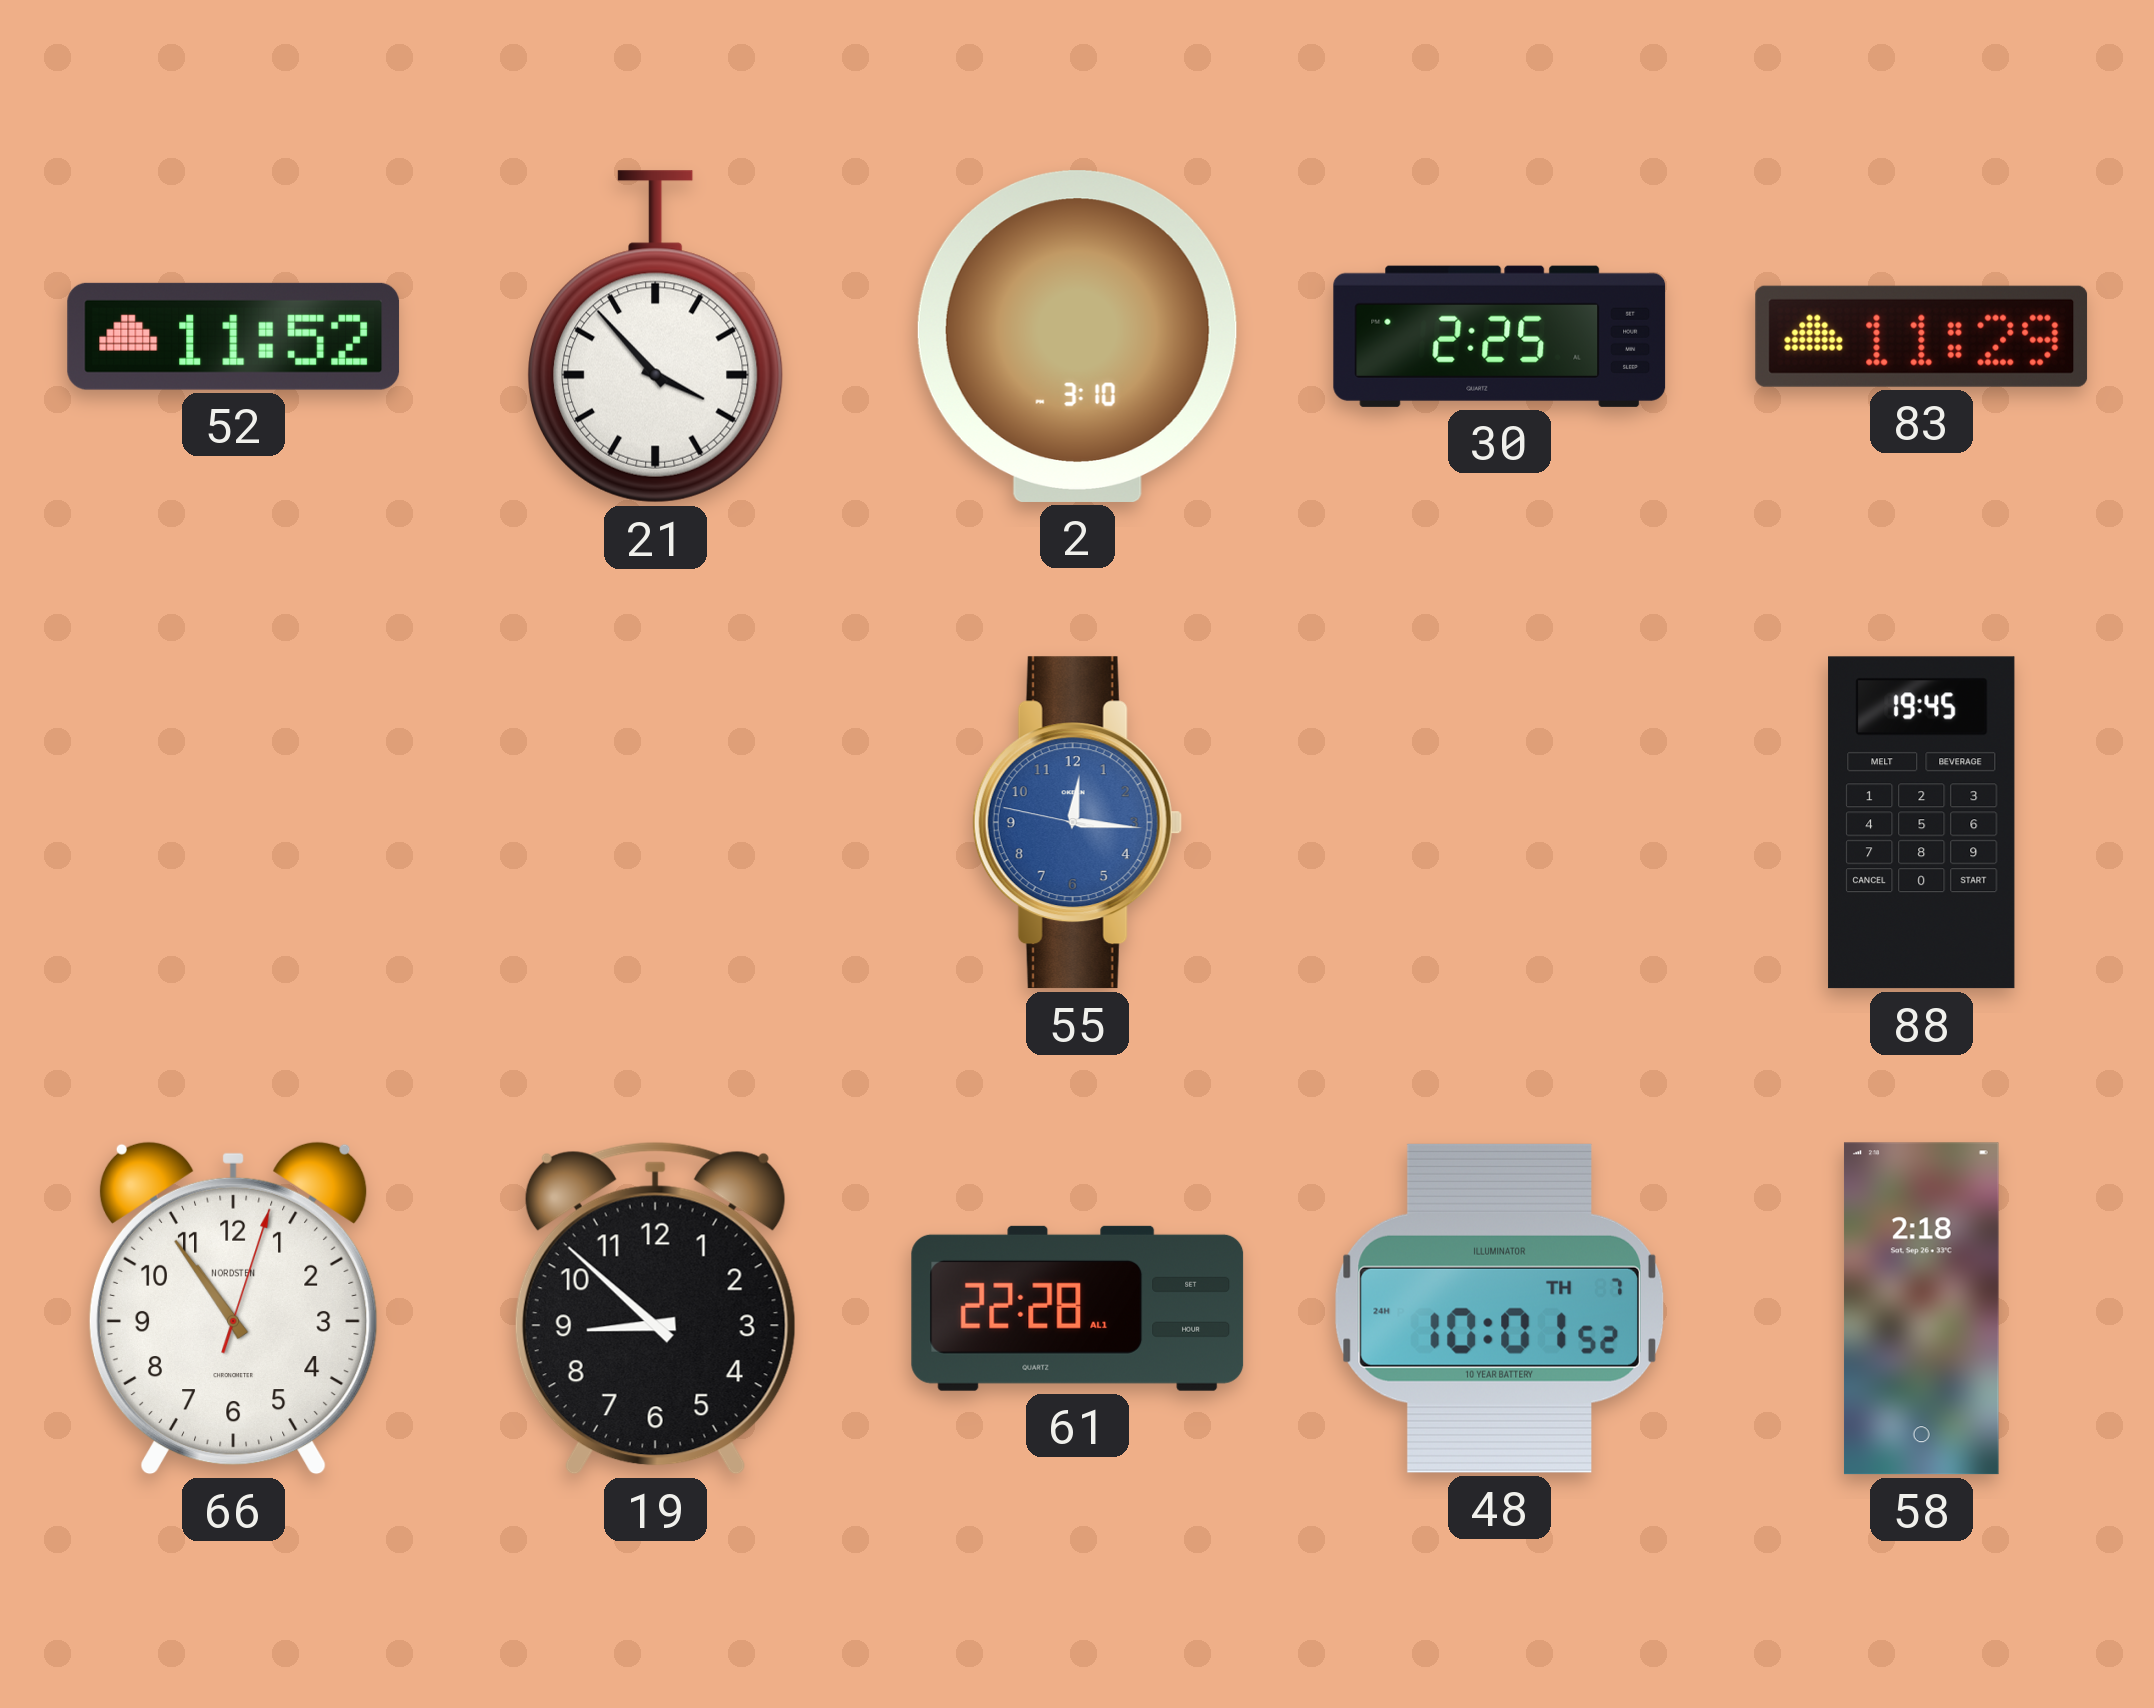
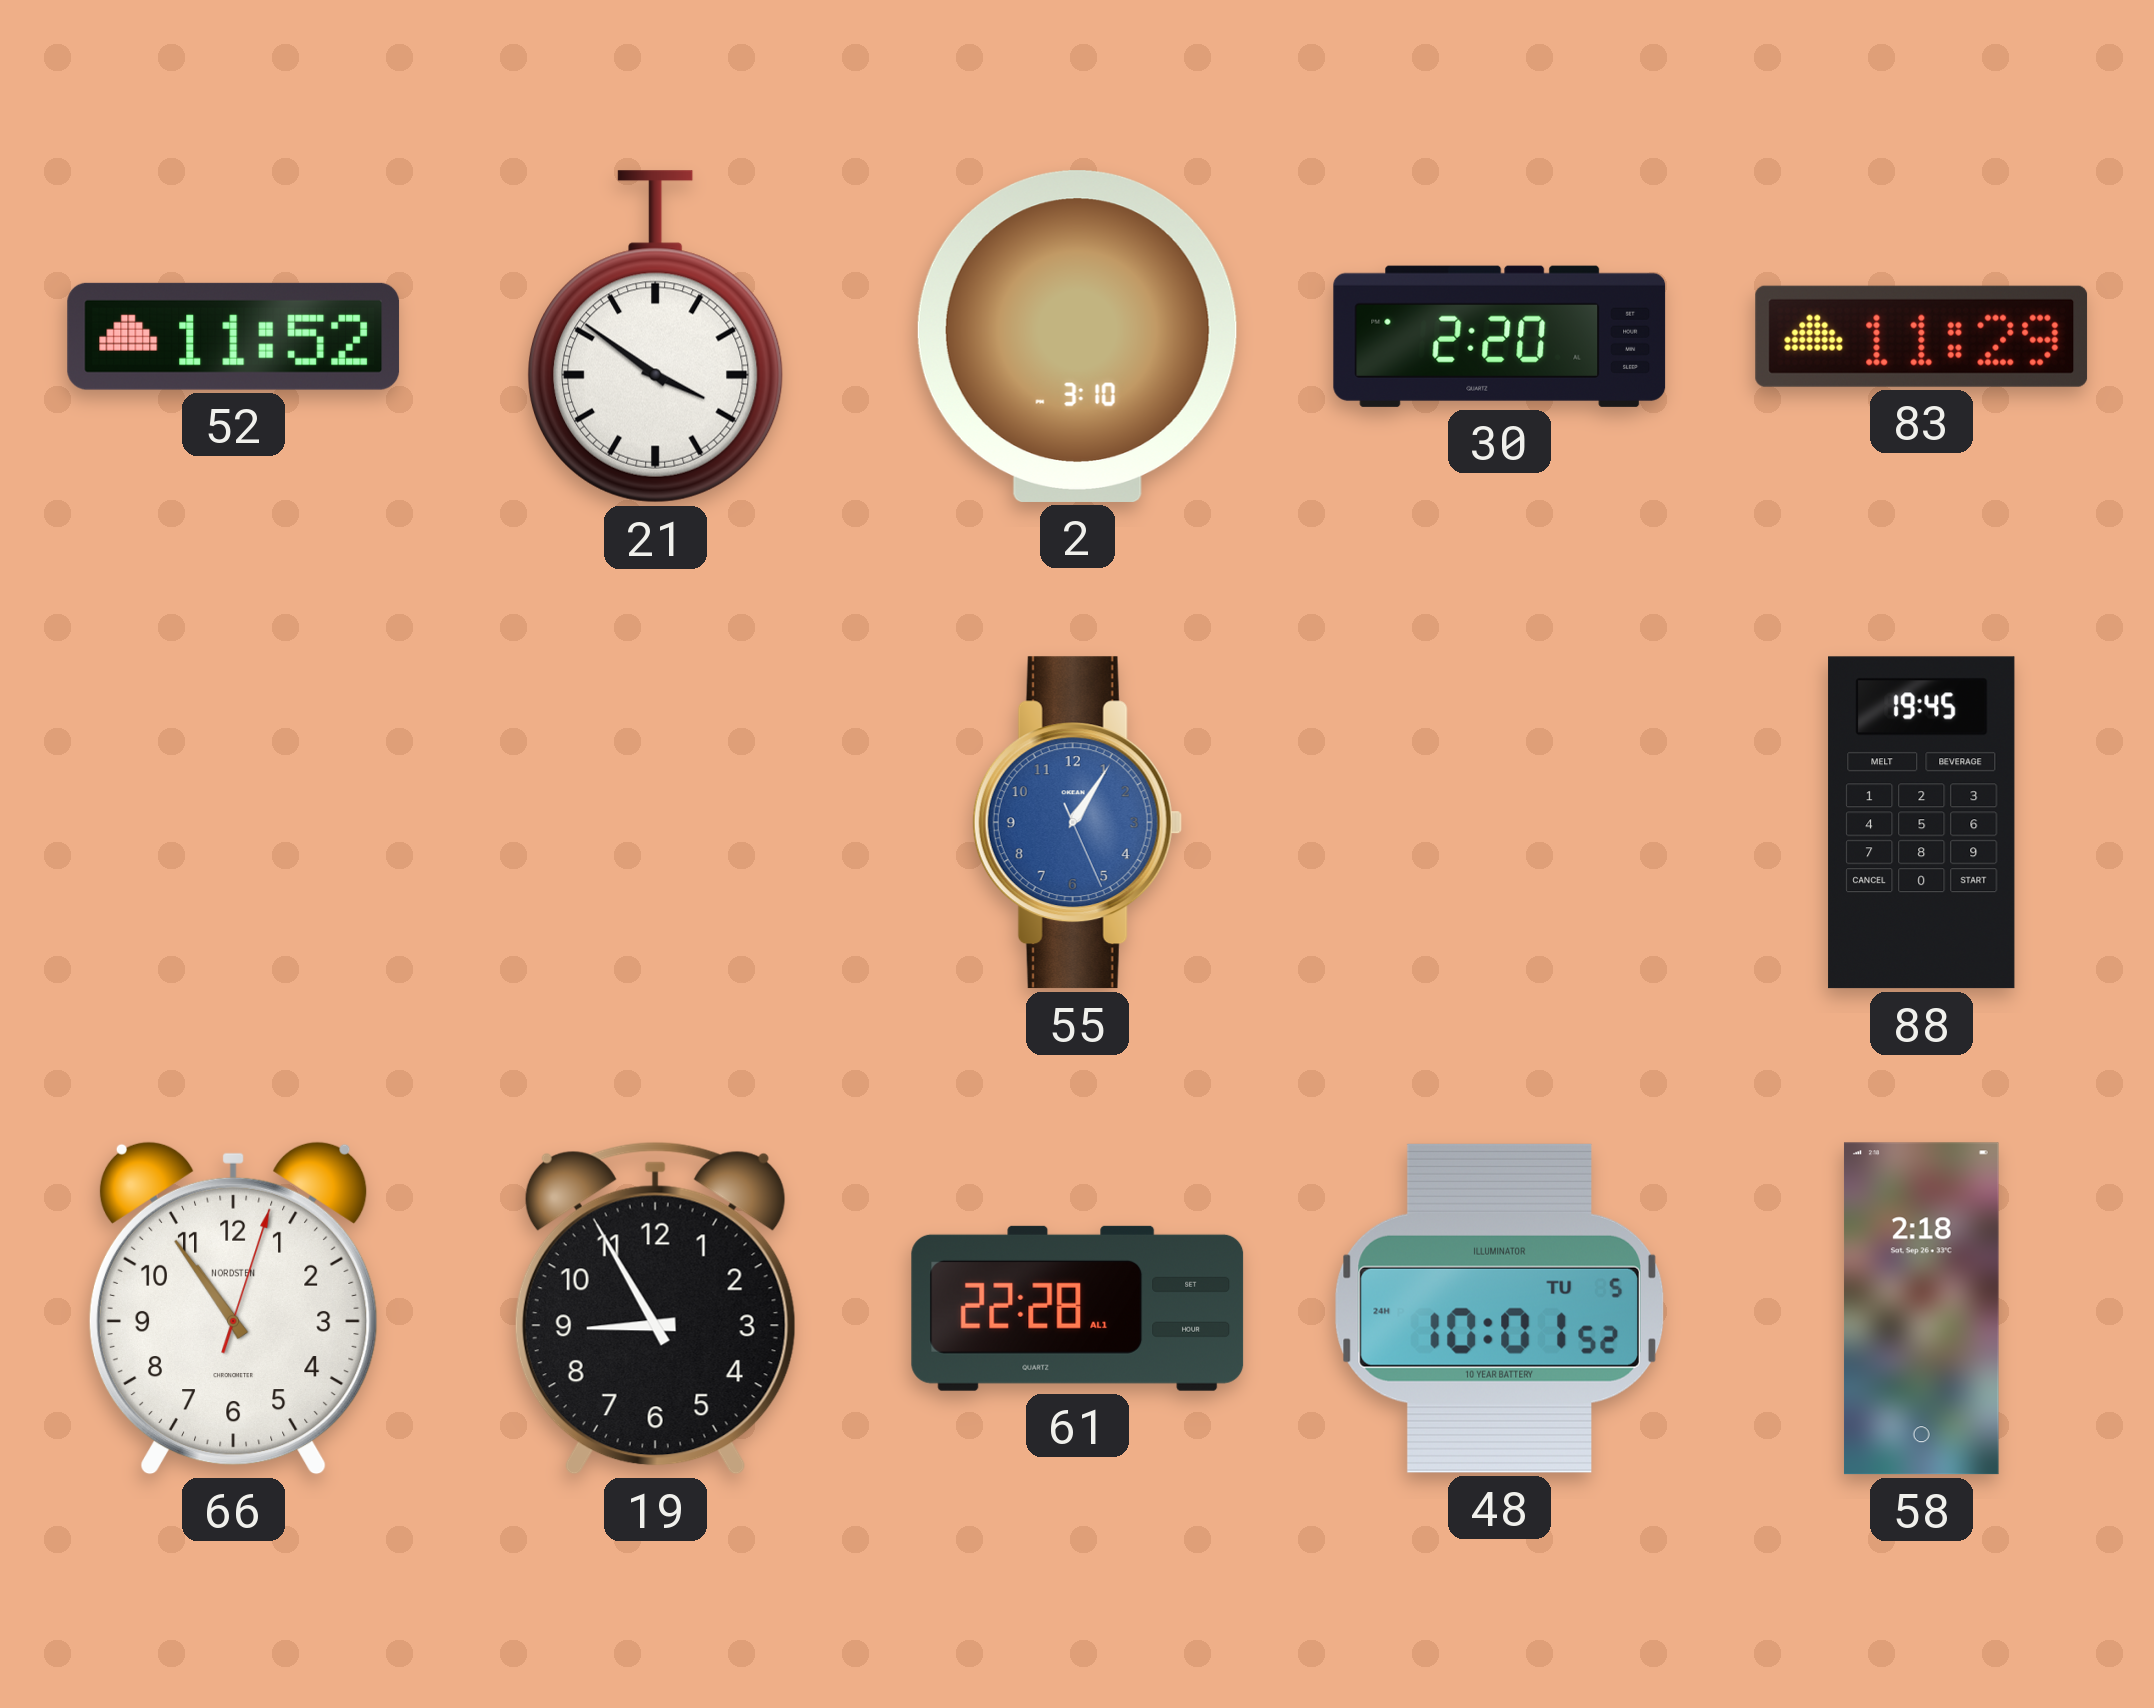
21: 3:53 -> 3:51
30: 2:25 -> 2:20
55: 12:15 -> 1:05
19: 8:52 -> 8:55
48 date: TH 7 -> TU 5
